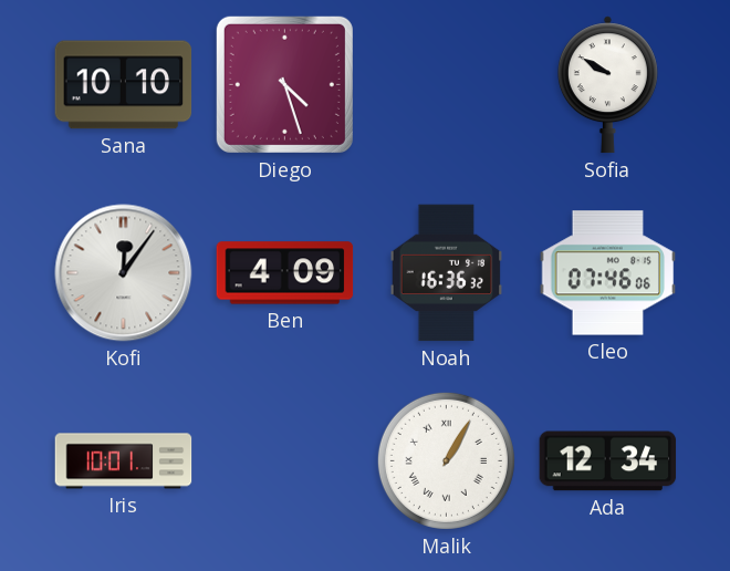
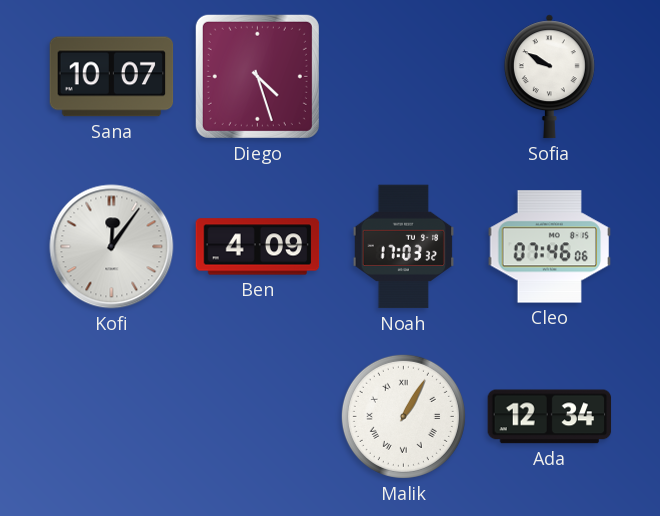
Sana: 10:10 -> 10:07
Noah: 16:36 -> 17:03
Iris: 10:01 -> none
